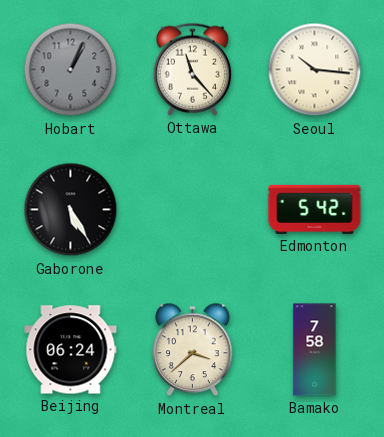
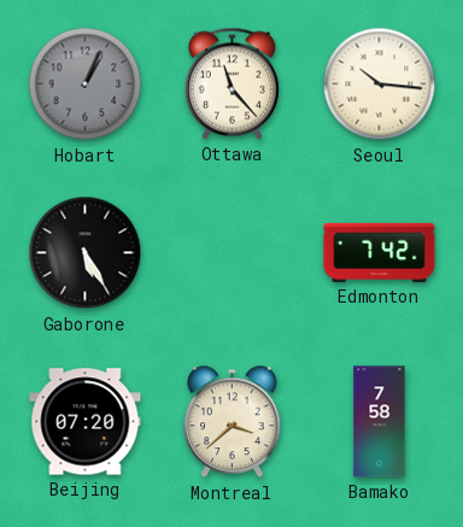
Edmonton: 5:42 -> 7:42
Beijing: 06:24 -> 07:20
